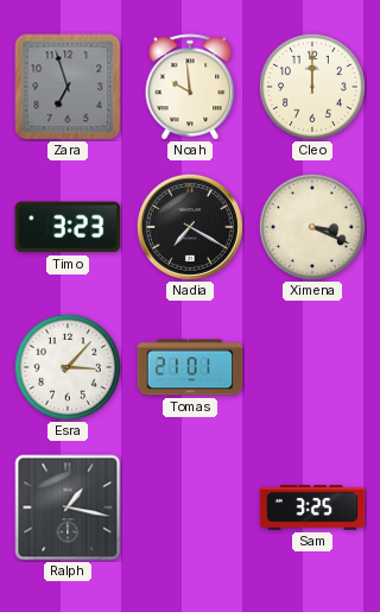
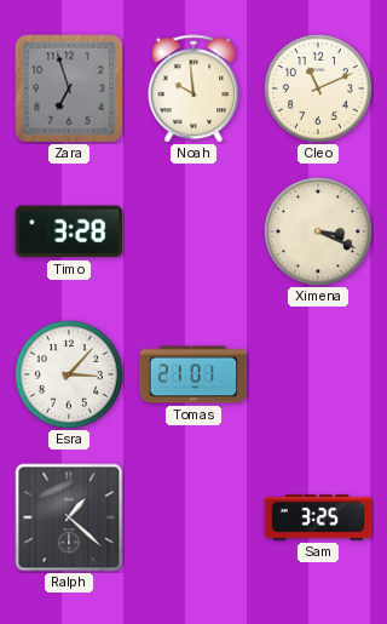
Cleo: 12:00 -> 11:11
Timo: 3:23 -> 3:28
Nadia: 7:20 -> none
Ralph: 1:17 -> 1:22
